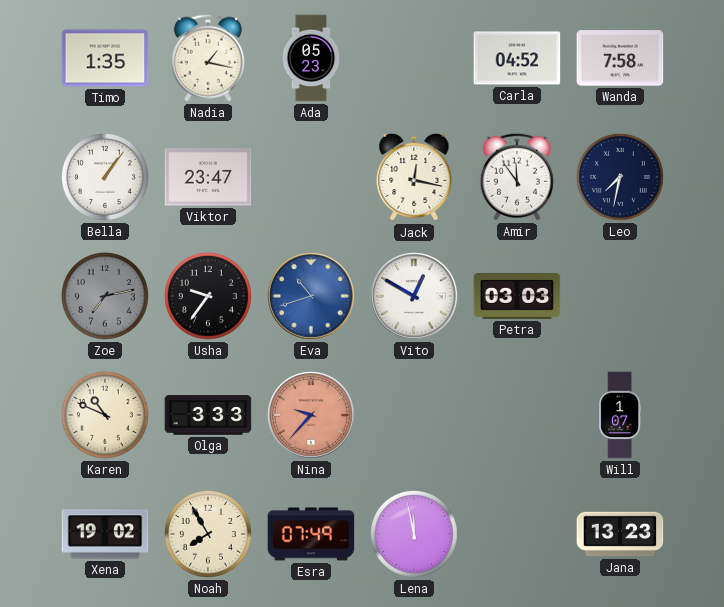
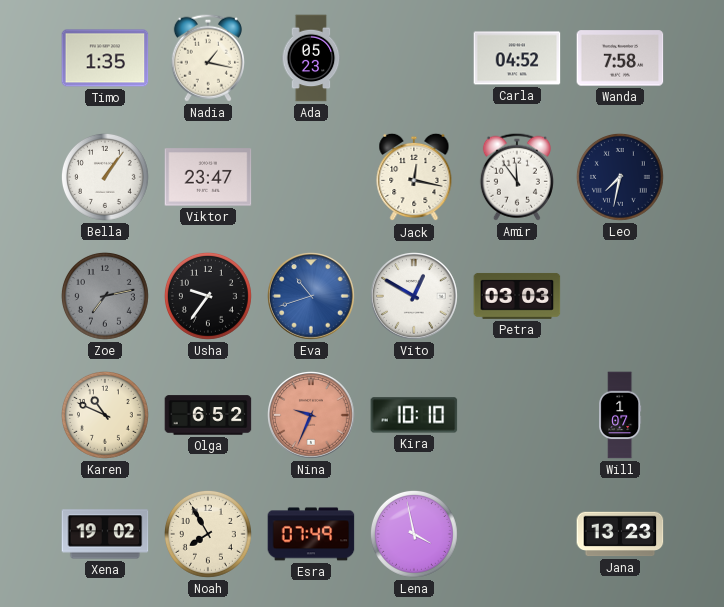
Olga: 3:33 -> 6:52
Nina: 9:37 -> 9:34
Kira: none -> 10:10
Lena: 11:58 -> 3:58
